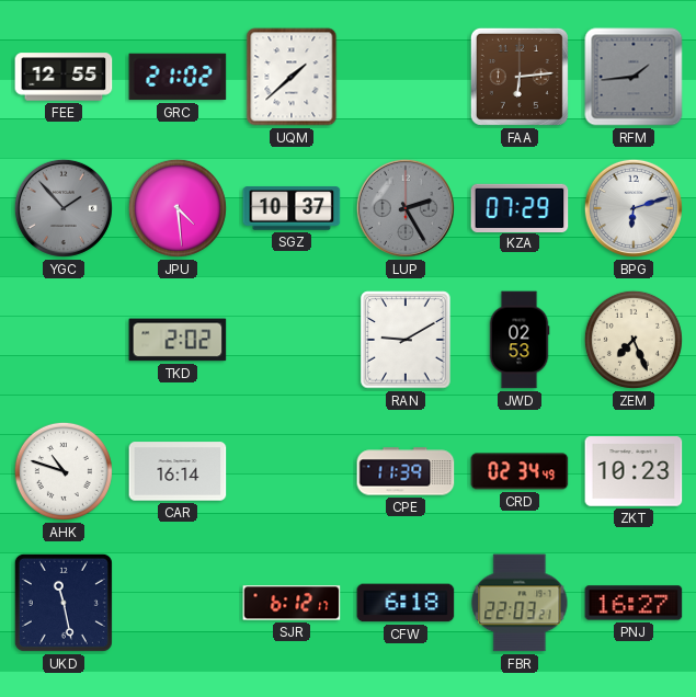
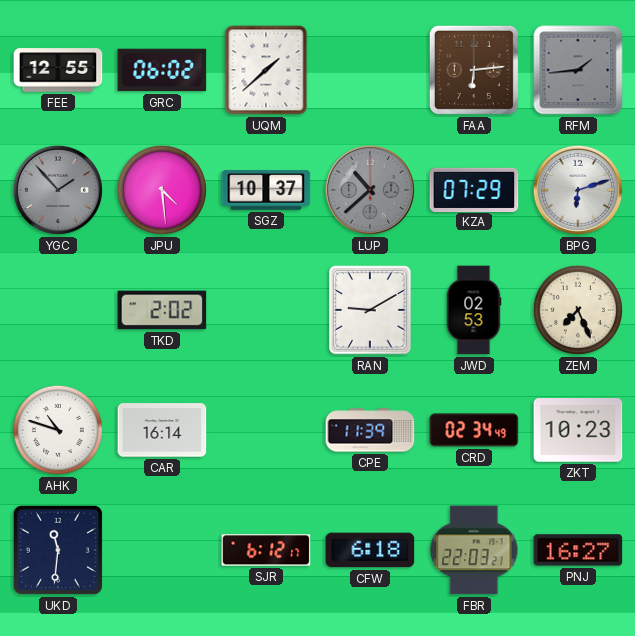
GRC: 21:02 -> 06:02
LUP: 2:25 -> 10:38
UKD: 11:28 -> 11:31
